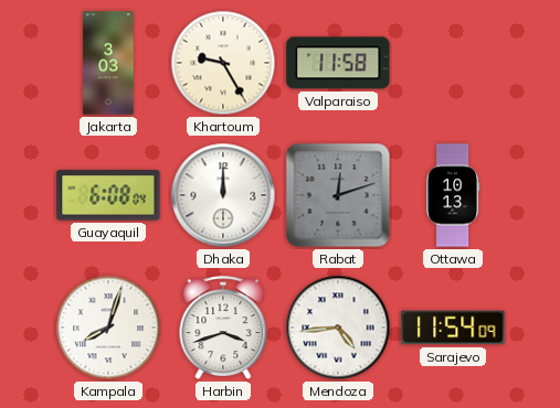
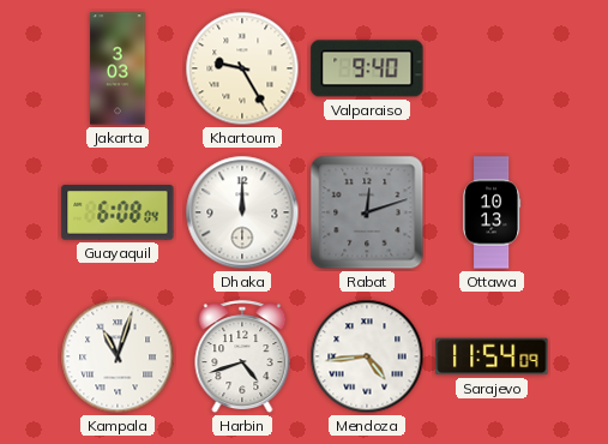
Valparaiso: 11:58 -> 9:40
Kampala: 8:03 -> 11:03
Harbin: 3:42 -> 4:42
